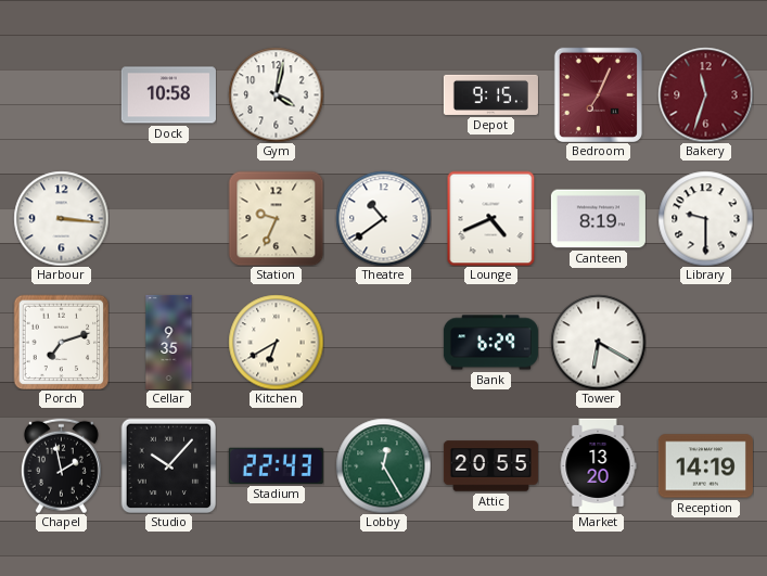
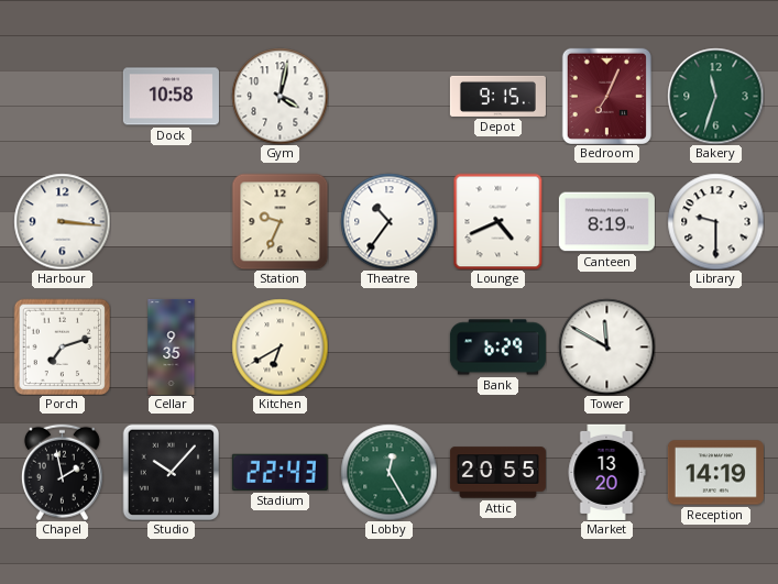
Bakery dial: burgundy -> green
Theatre: 10:39 -> 10:36
Tower: 6:20 -> 11:50
